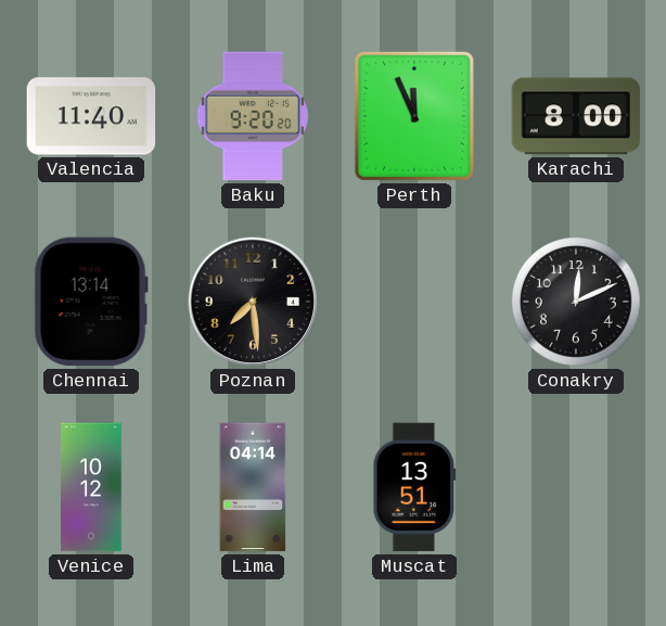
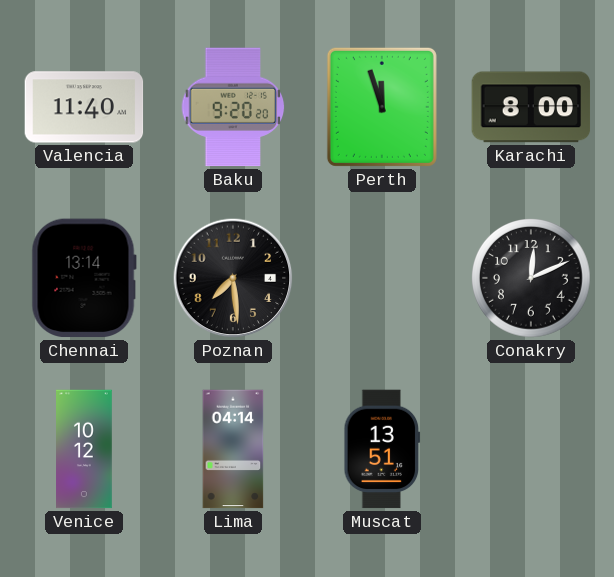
Perth: 11:56 -> 11:57
